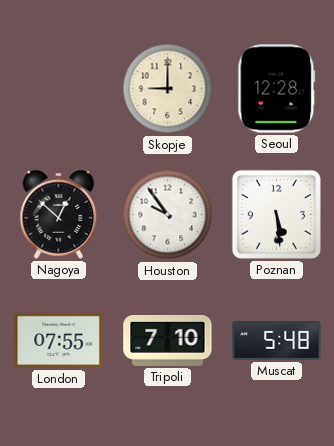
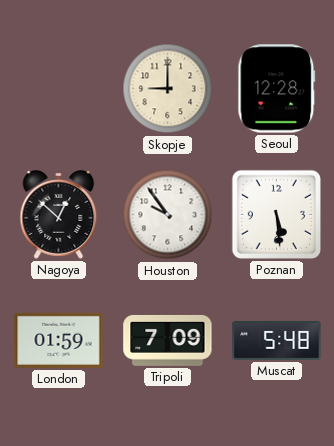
London: 07:55 -> 01:59
Tripoli: 7:10 -> 7:09
